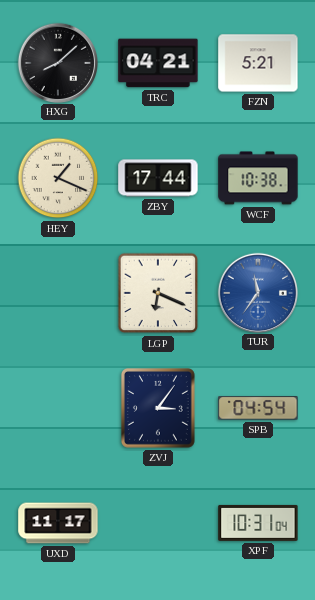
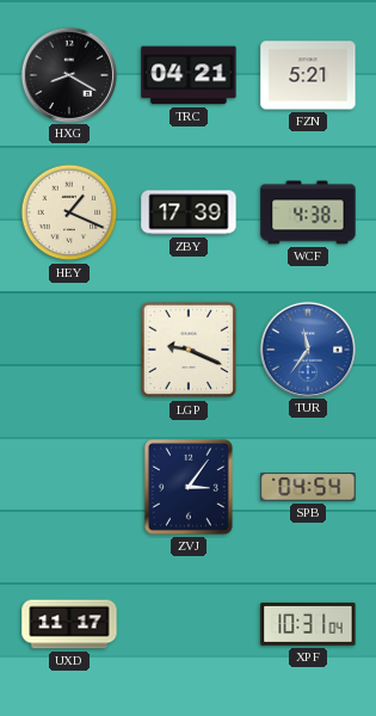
HXG: 8:08 -> 8:20
ZBY: 17:44 -> 17:39
WCF: 10:38 -> 4:38
LGP: 6:19 -> 9:19
